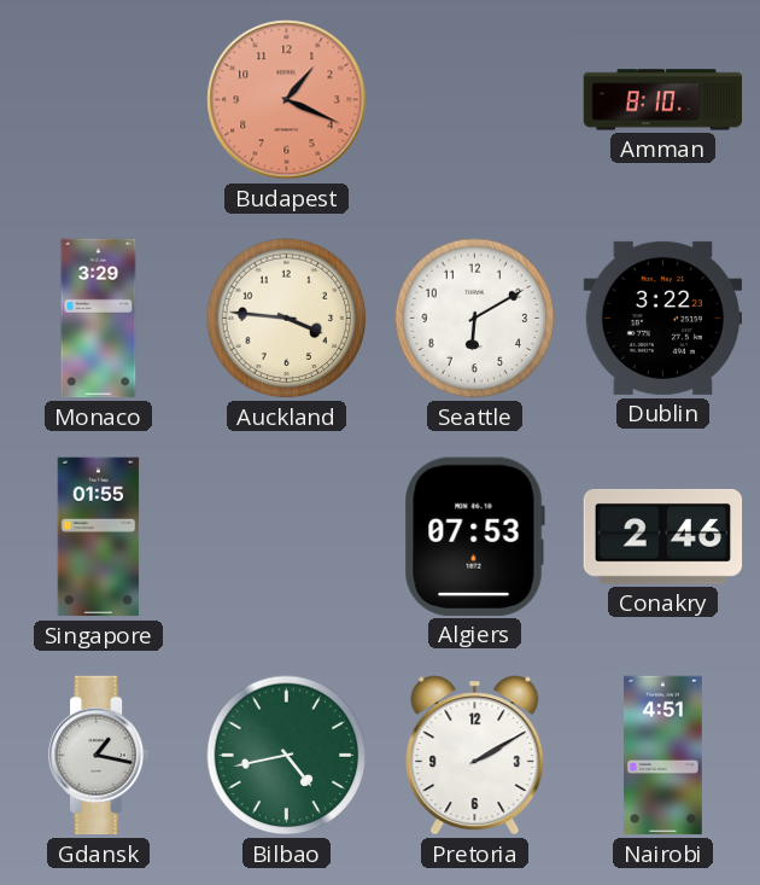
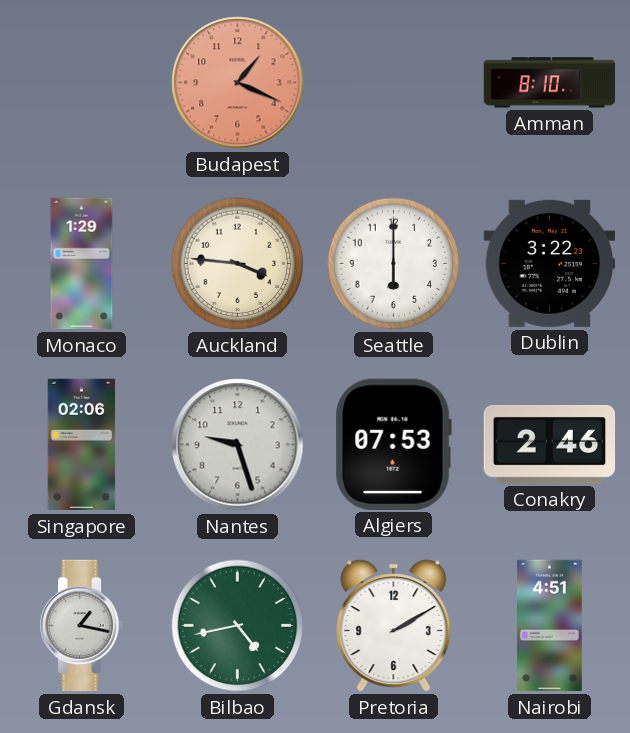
Monaco: 3:29 -> 1:29
Seattle: 6:10 -> 6:00
Singapore: 01:55 -> 02:06
Nantes: none -> 9:27
